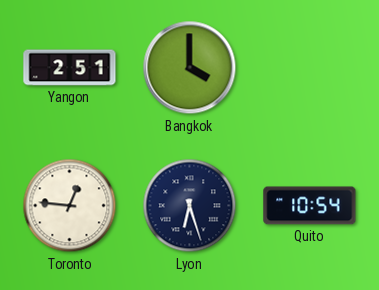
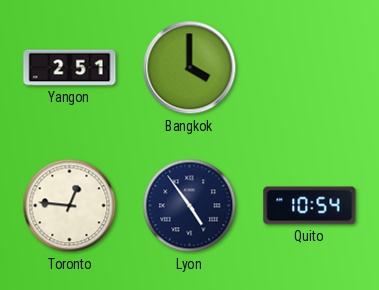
Lyon: 6:27 -> 4:54
